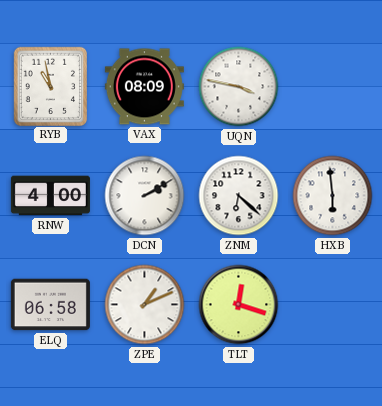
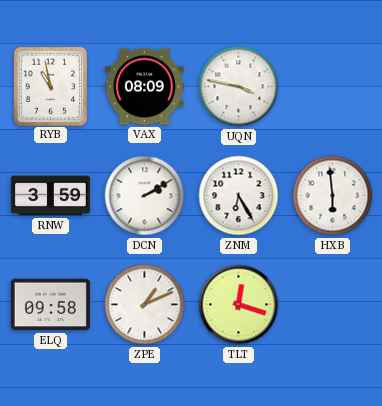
RNW: 4:00 -> 3:59
ZNM: 6:22 -> 6:25
ELQ: 06:58 -> 09:58
